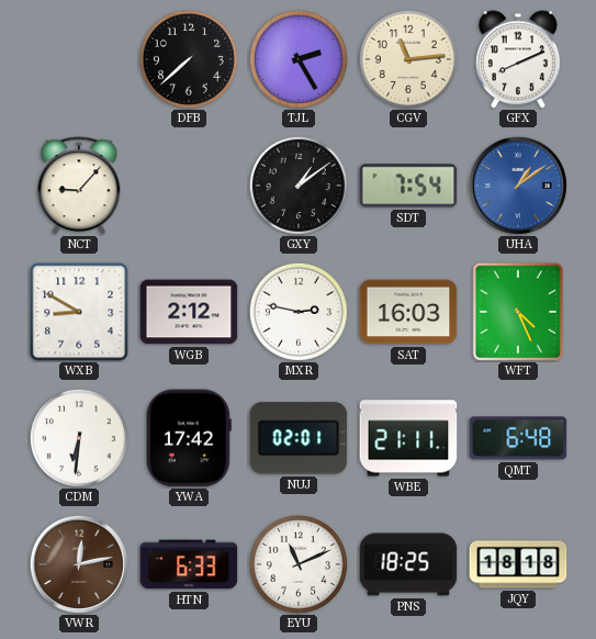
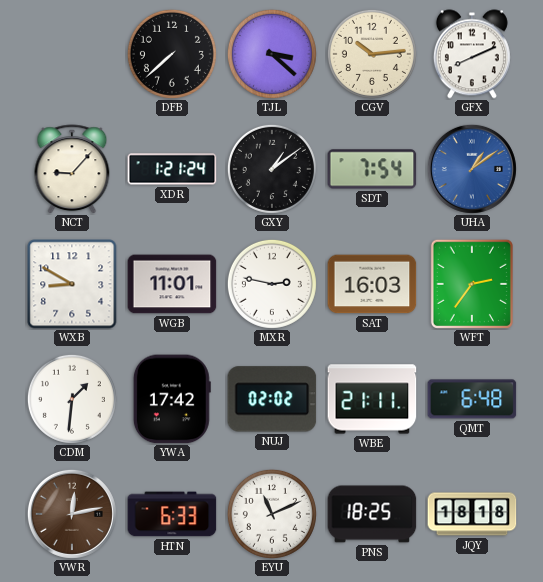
TJL: 2:25 -> 3:22
CGV: 11:14 -> 10:14
XDR: none -> 1:21
WGB: 2:12 -> 11:01
WFT: 4:26 -> 2:36
CDM: 6:31 -> 1:31
NUJ: 02:01 -> 02:02
